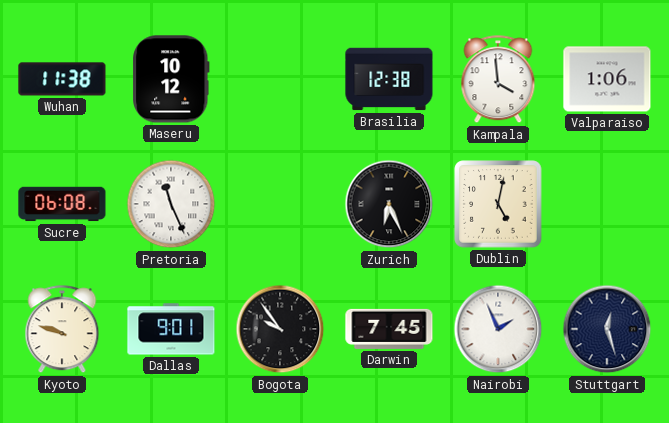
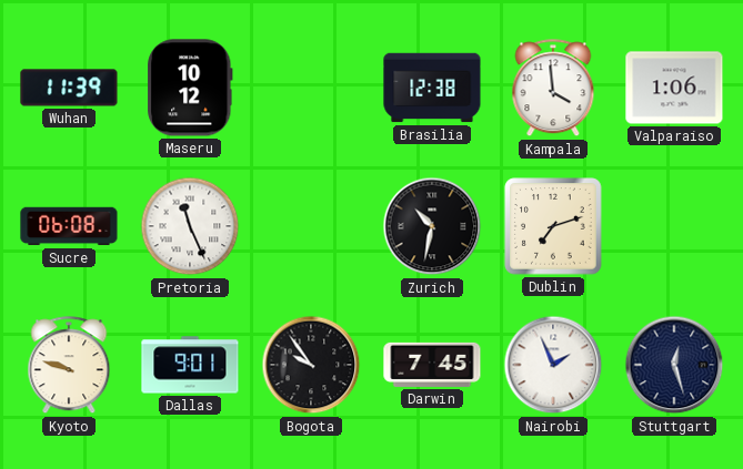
Wuhan: 11:38 -> 11:39
Zurich: 6:26 -> 10:32
Dublin: 5:02 -> 7:12
